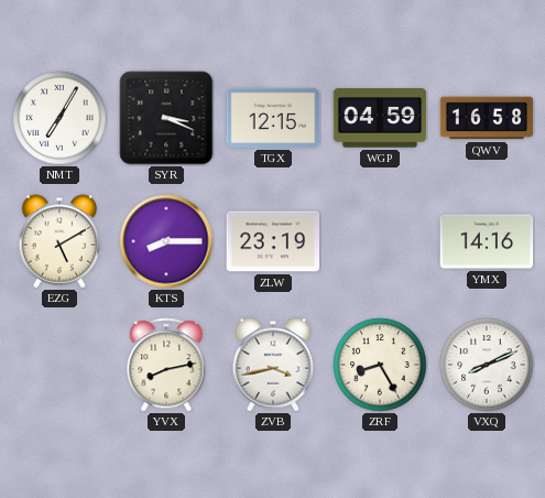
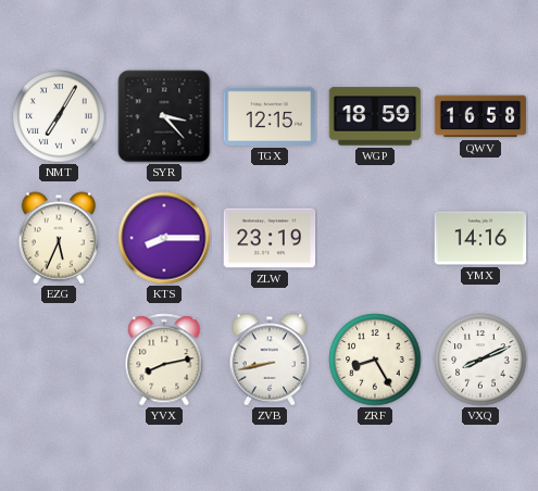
SYR: 3:19 -> 3:23
WGP: 04:59 -> 18:59
EZG: 5:10 -> 5:34
ZVB: 3:43 -> 8:43
